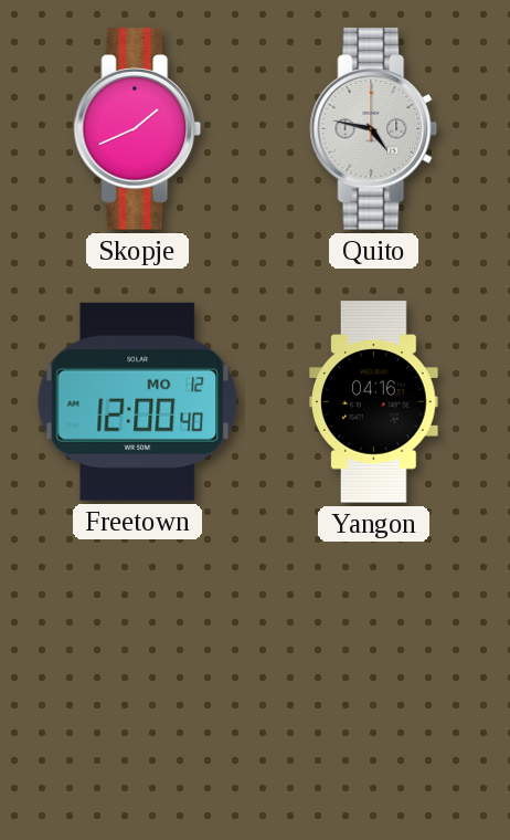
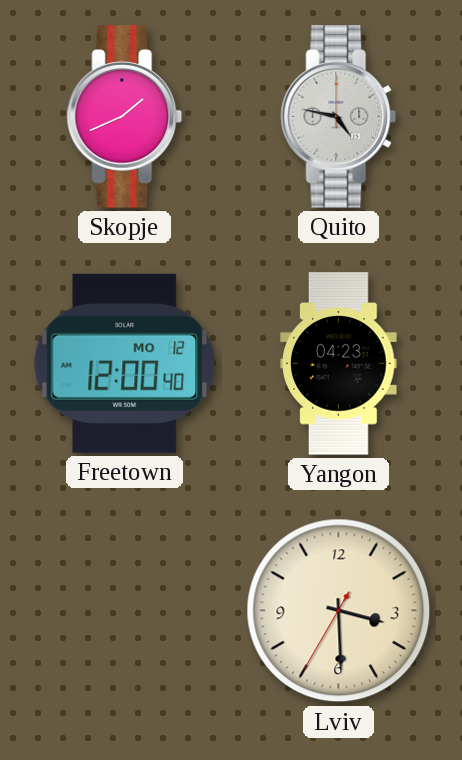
Yangon: 04:16 -> 04:23
Lviv: none -> 3:29
